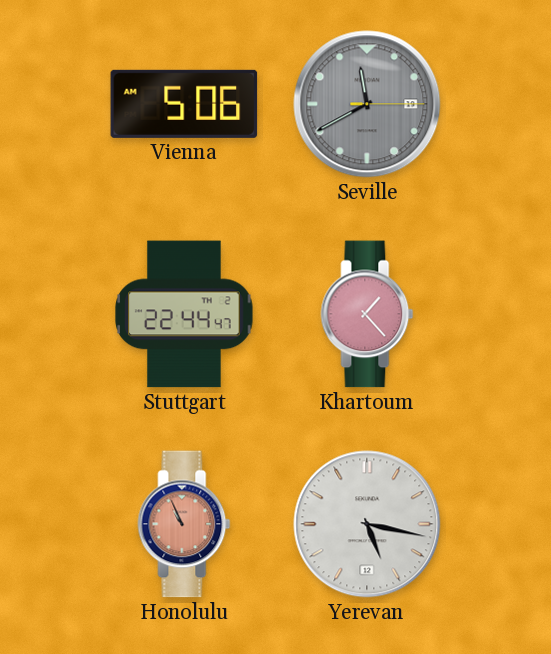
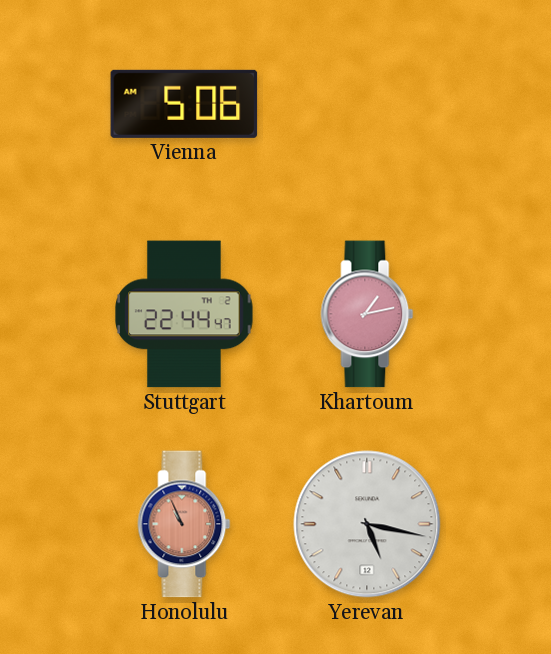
Seville: 11:40 -> none
Khartoum: 1:23 -> 1:13
